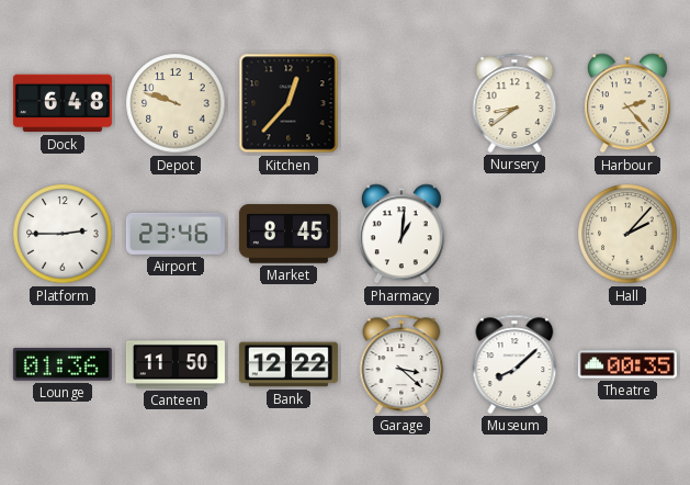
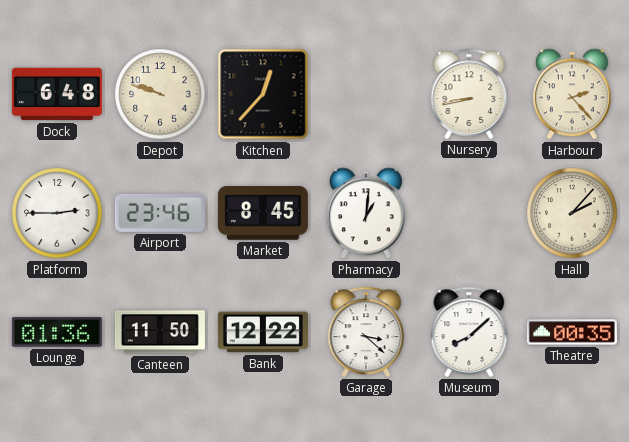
Nursery: 8:39 -> 8:43
